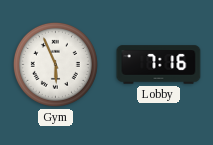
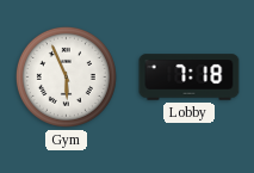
Lobby: 7:16 -> 7:18
